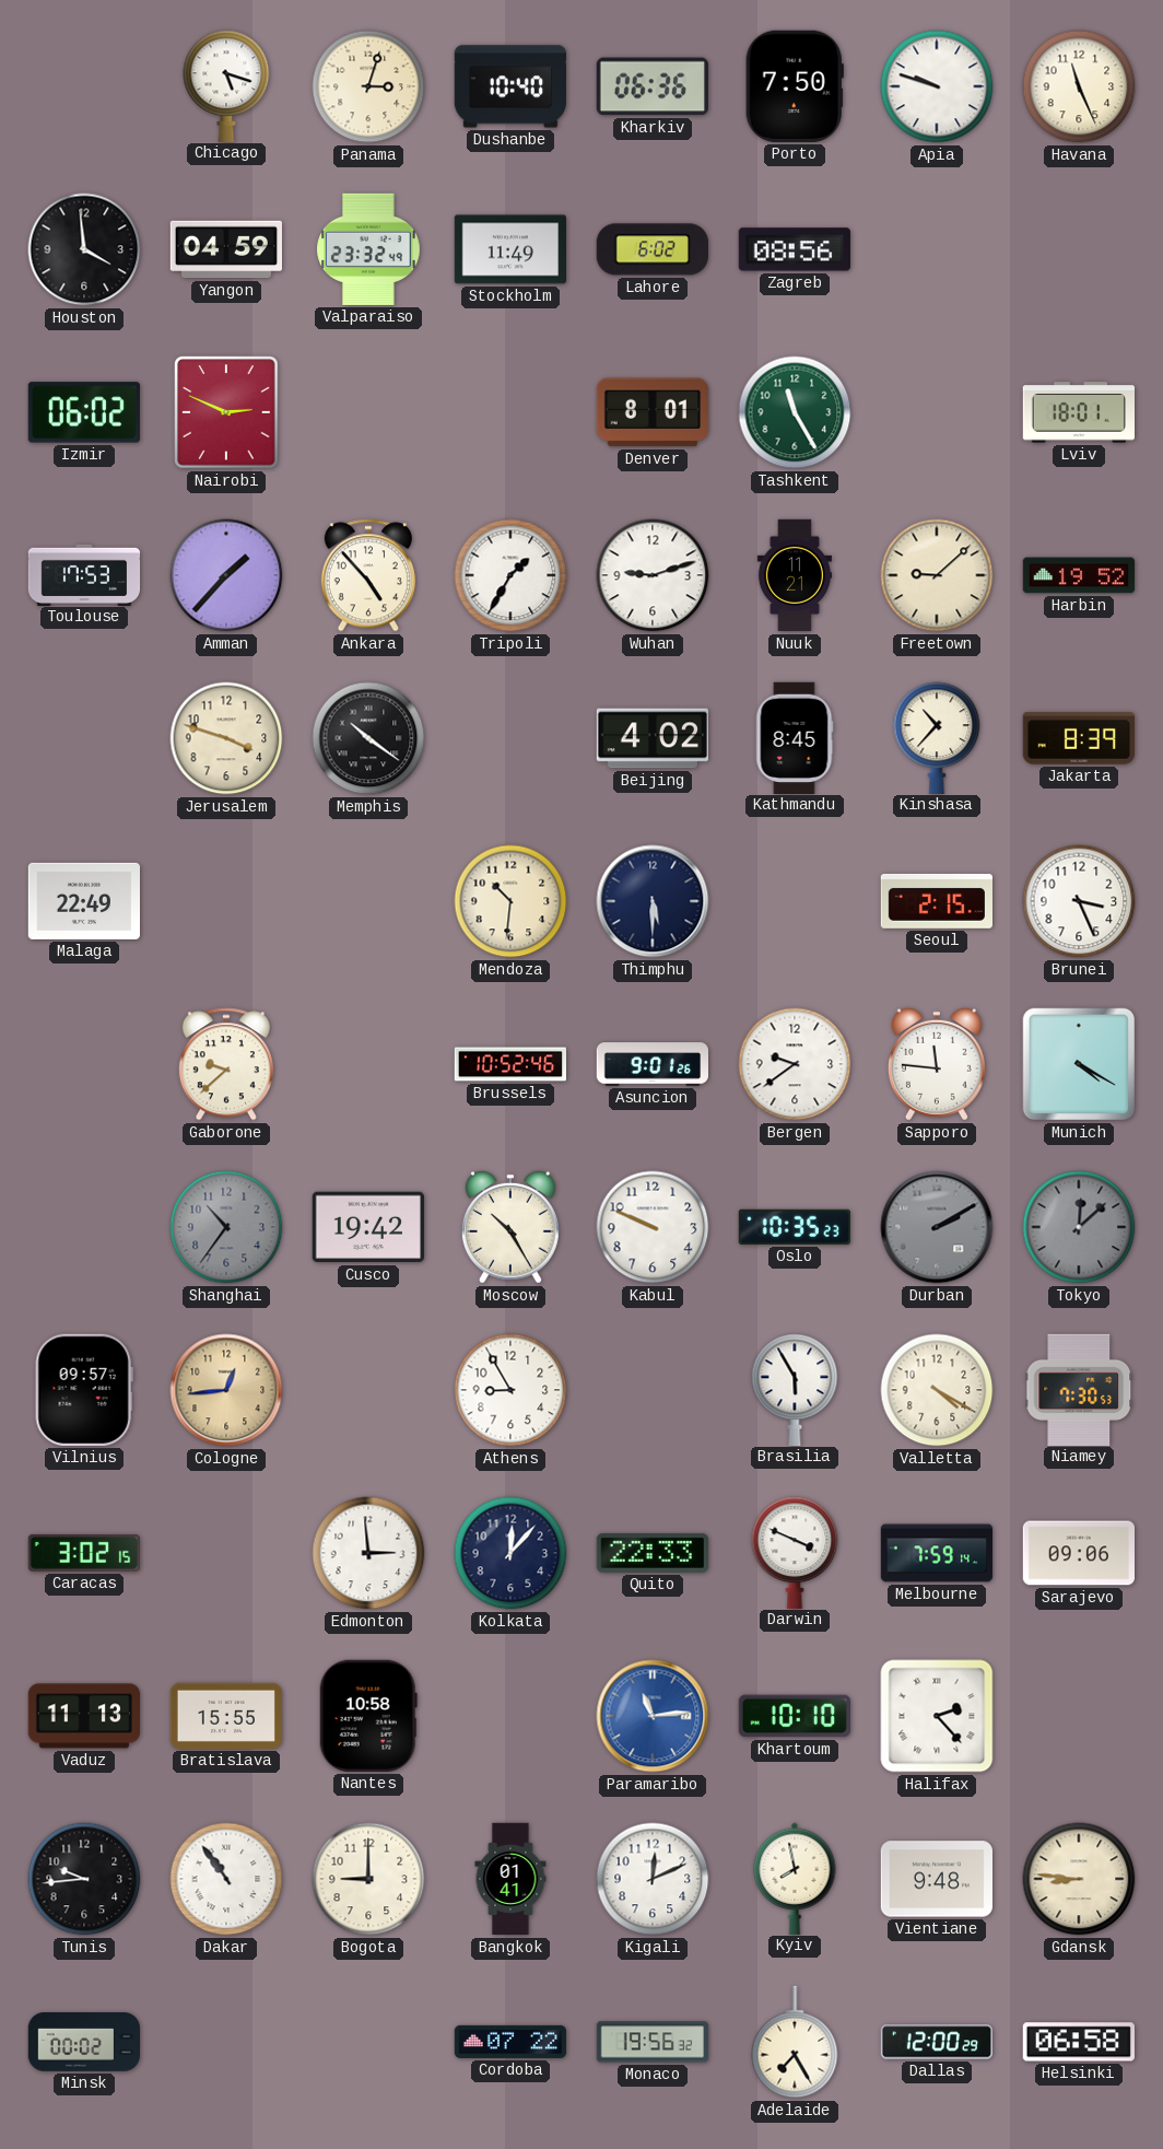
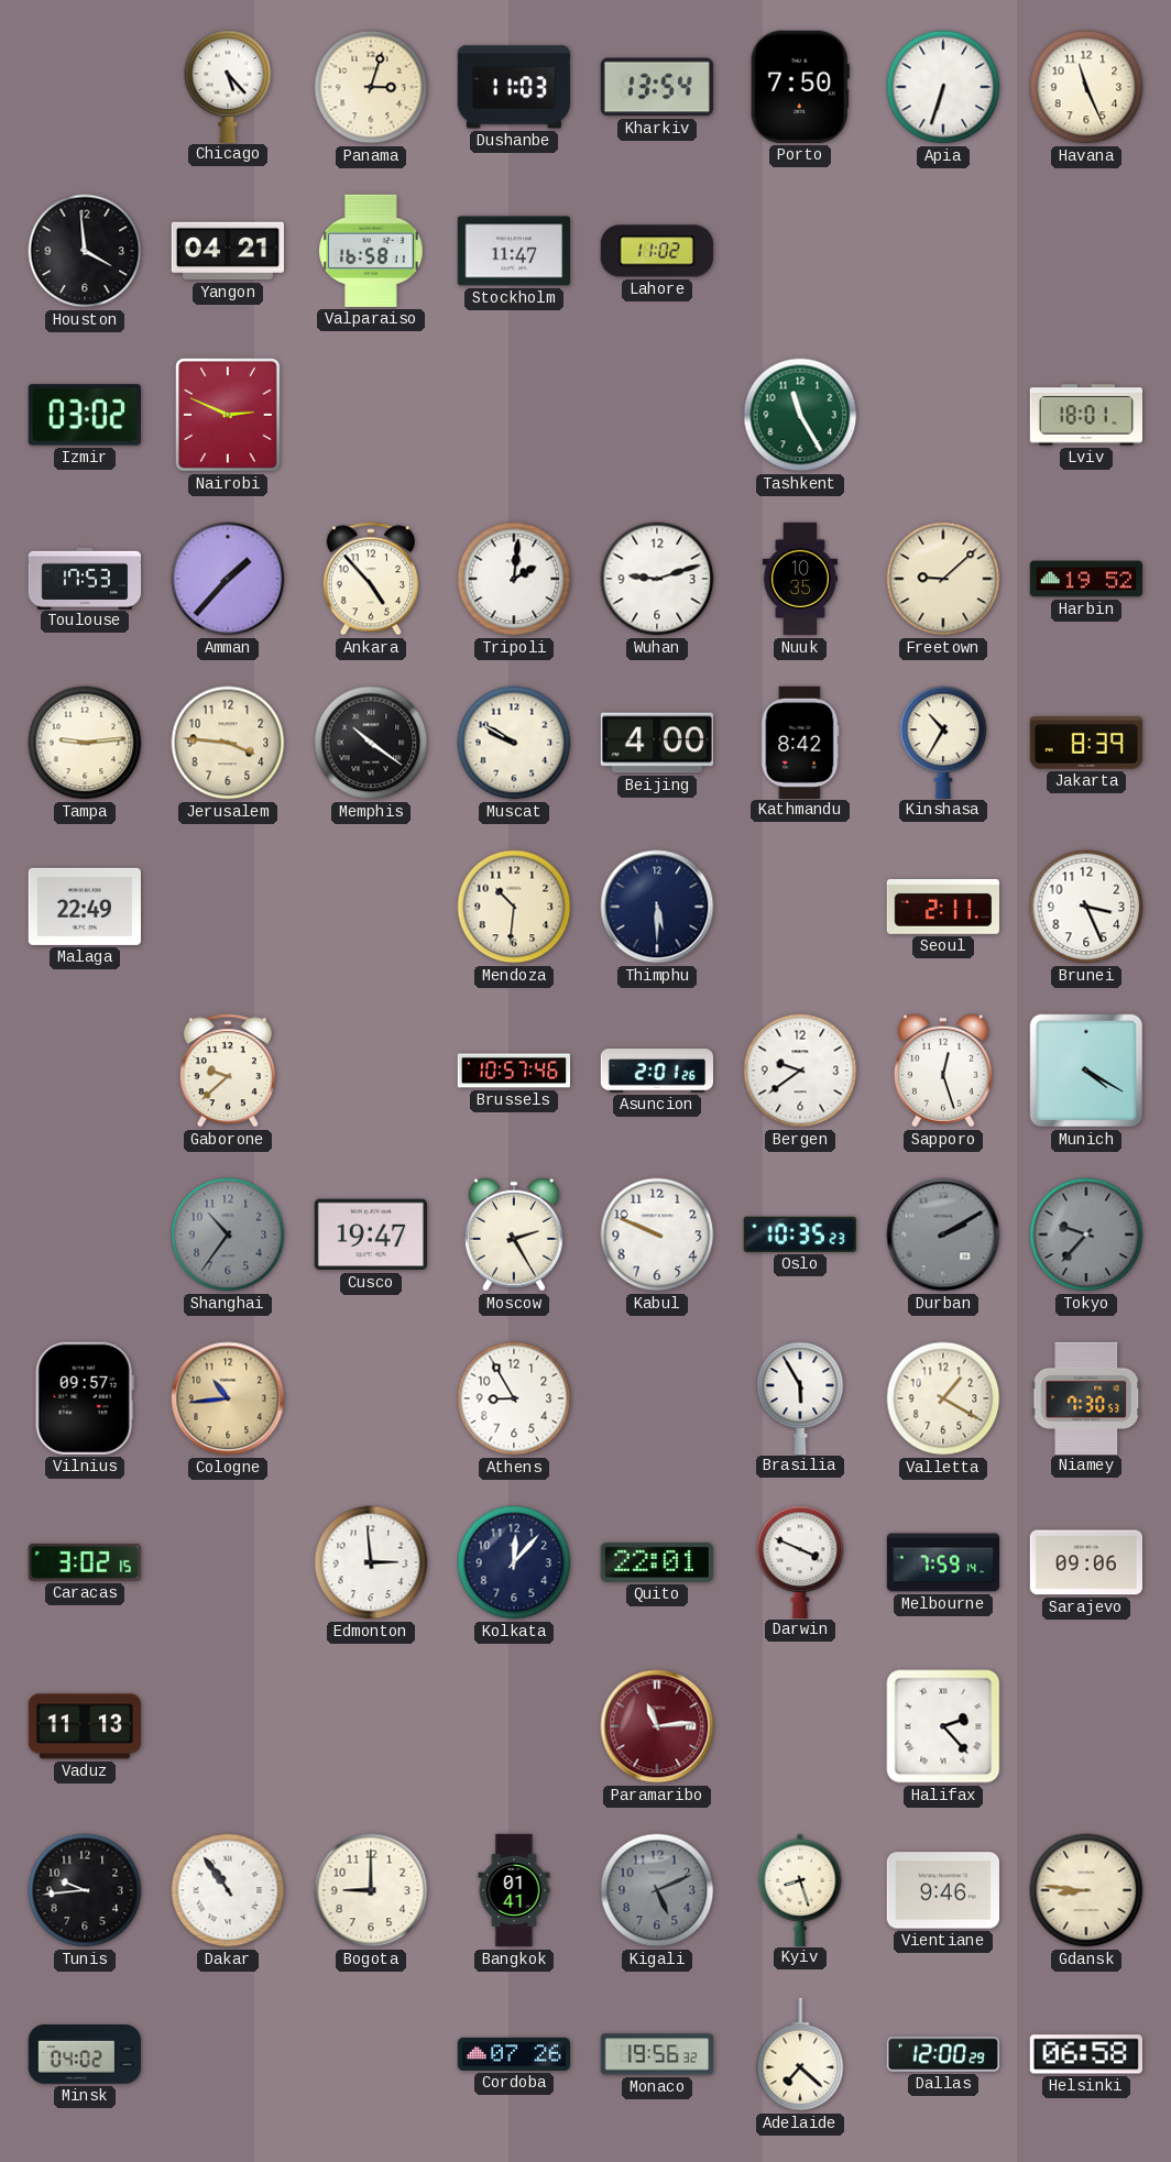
Chicago: 5:18 -> 5:23
Dushanbe: 10:40 -> 11:03
Kharkiv: 06:36 -> 13:54
Apia: 9:48 -> 6:33
Yangon: 04:59 -> 04:21
Valparaiso: 23:32 -> 16:58
Stockholm: 11:49 -> 11:47
Lahore: 6:02 -> 11:02
Zagreb: 08:56 -> none
Izmir: 06:02 -> 03:02
Denver: 8:01 -> none
Tripoli: 1:35 -> 2:01
Nuuk: 11:21 -> 10:35
Tampa: none -> 9:14
Jerusalem: 3:48 -> 3:46
Muscat: none -> 9:50
Beijing: 4:02 -> 4:00
Kathmandu: 8:45 -> 8:42
Kinshasa: 10:37 -> 10:35
Seoul: 2:15 -> 2:11
Brussels: 10:52 -> 10:57
Asuncion: 9:01 -> 2:01
Sapporo: 11:46 -> 12:27
Cusco: 19:42 -> 19:47
Moscow: 10:25 -> 2:25
Tokyo: 12:08 -> 9:37
Cologne: 12:44 -> 10:44
Valletta: 4:20 -> 1:20
Quito: 22:33 -> 22:01
Bratislava: 15:55 -> none
Nantes: 10:58 -> none
Paramaribo dial: blue -> burgundy
Khartoum: 10:10 -> none
Kigali: 12:11 -> 5:11
Kigali dial: white -> grey
Kyiv: 7:58 -> 8:27
Vientiane: 9:48 -> 9:46
Minsk: 00:02 -> 04:02
Cordoba: 07:22 -> 07:26
Adelaide: 7:25 -> 7:22
